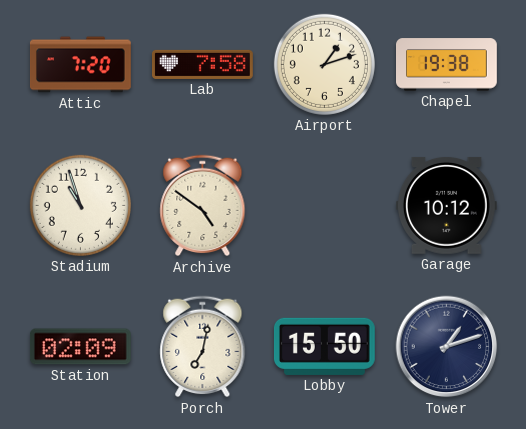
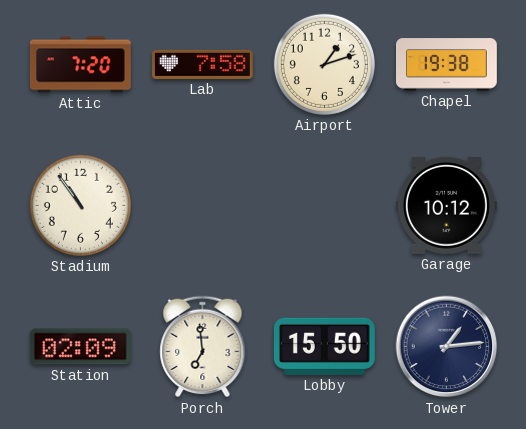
Stadium: 10:57 -> 10:54
Archive: 4:51 -> none
Porch: 7:02 -> 6:59
Tower: 1:12 -> 1:14
